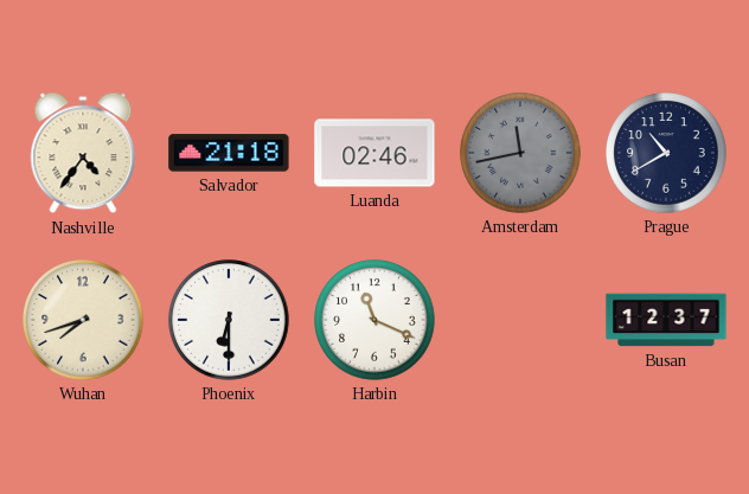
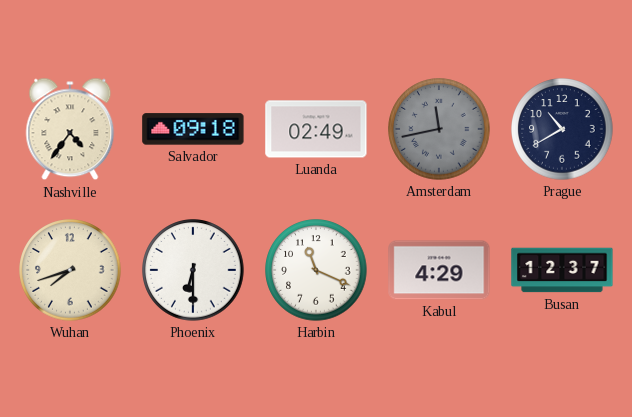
Salvador: 21:18 -> 09:18
Luanda: 02:46 -> 02:49
Kabul: none -> 4:29
